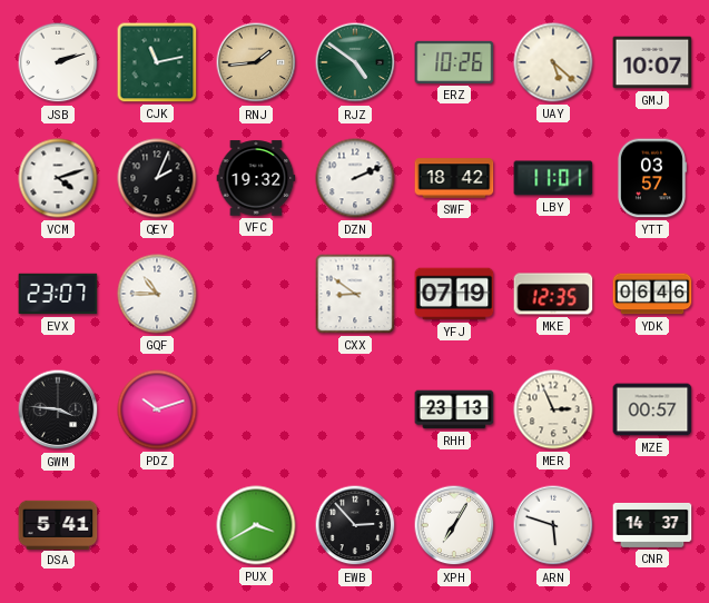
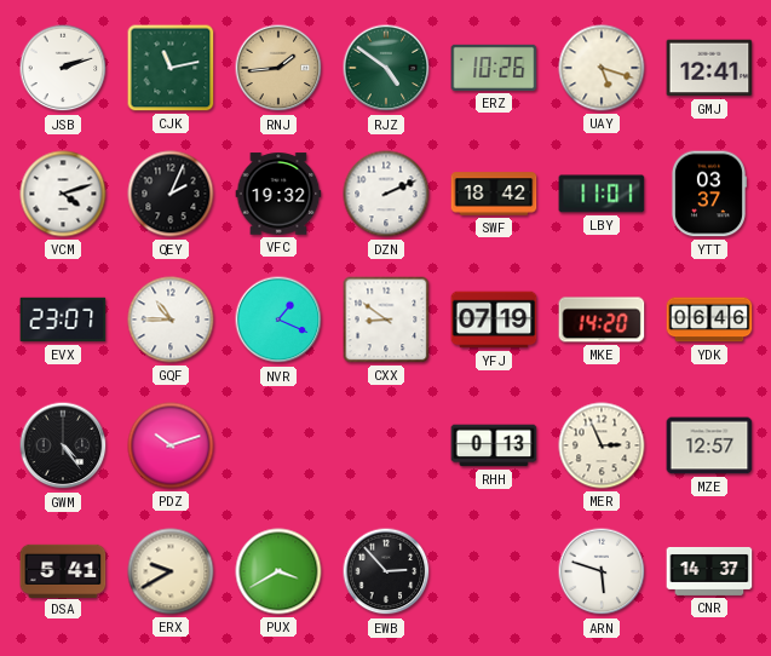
UAY: 5:22 -> 5:18
GMJ: 10:07 -> 12:41
YTT: 03:57 -> 03:37
NVR: none -> 1:19
MKE: 12:35 -> 14:20
GWM: 3:46 -> 4:24
RHH: 23:13 -> 0:13
MZE: 00:57 -> 12:57
ERX: none -> 9:40
XPH: 7:05 -> none
